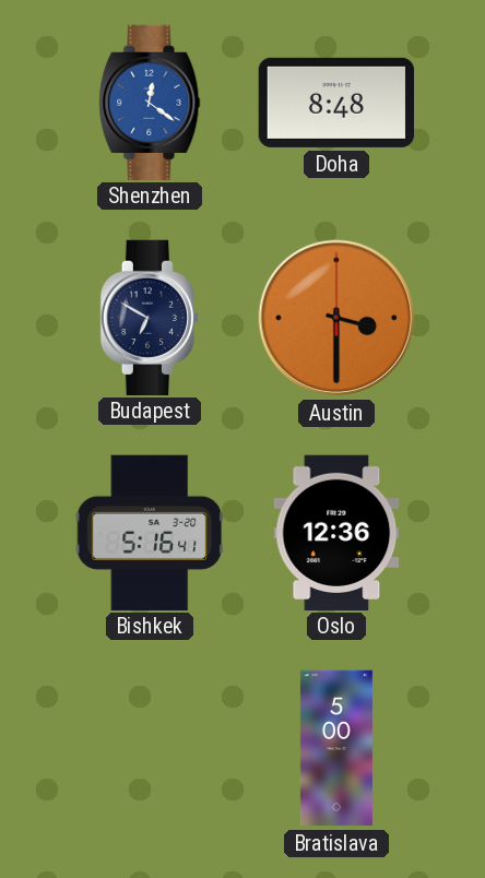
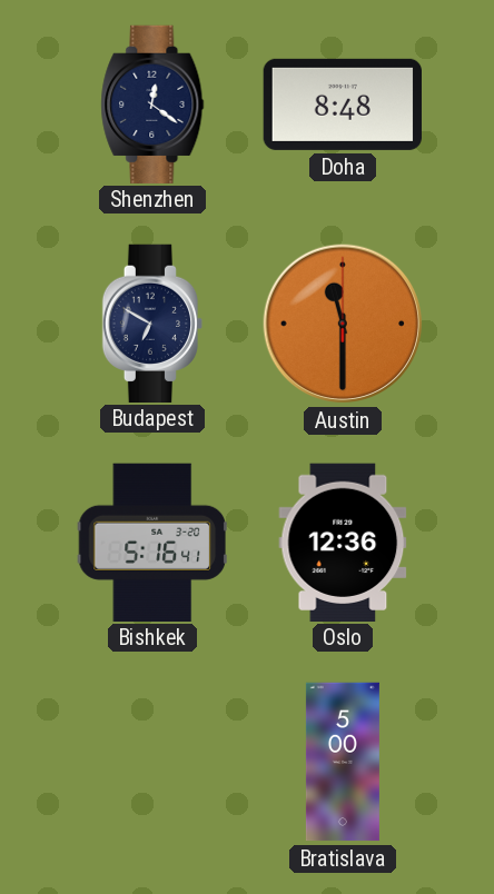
Shenzhen dial: blue -> navy
Austin: 3:30 -> 11:30
